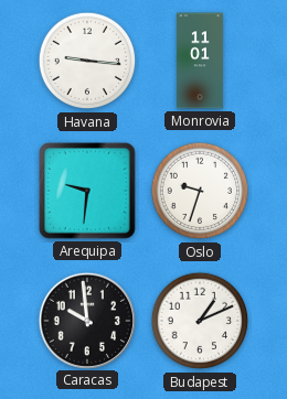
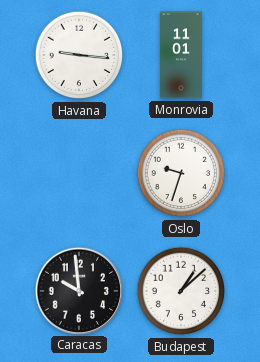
Arequipa: 9:31 -> none
Budapest: 1:11 -> 1:08
